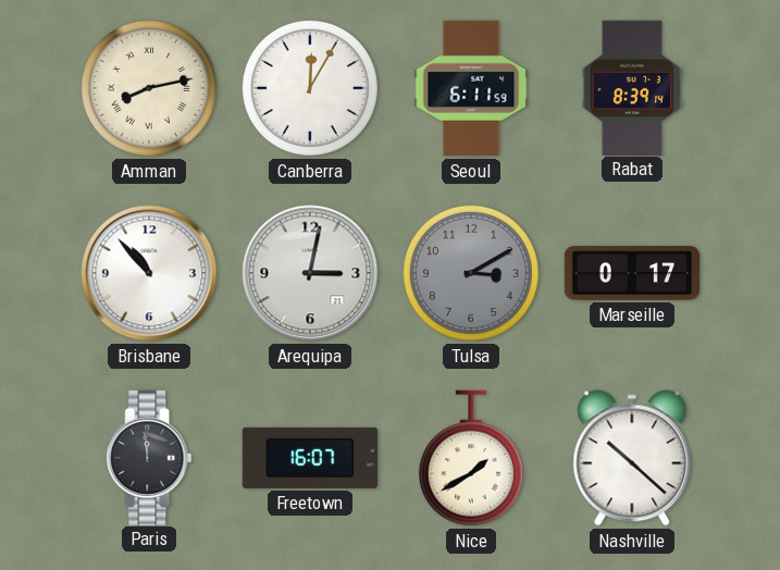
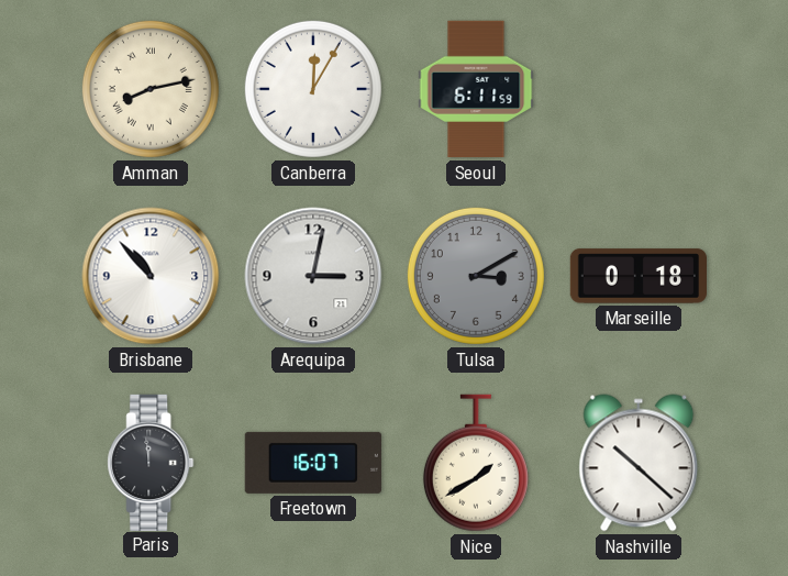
Rabat: 8:39 -> none
Marseille: 0:17 -> 0:18
